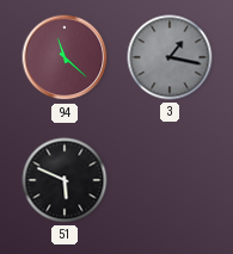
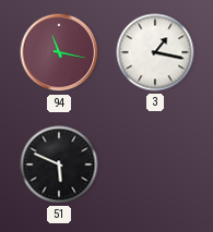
94: 11:22 -> 11:17
3 dial: grey -> white
